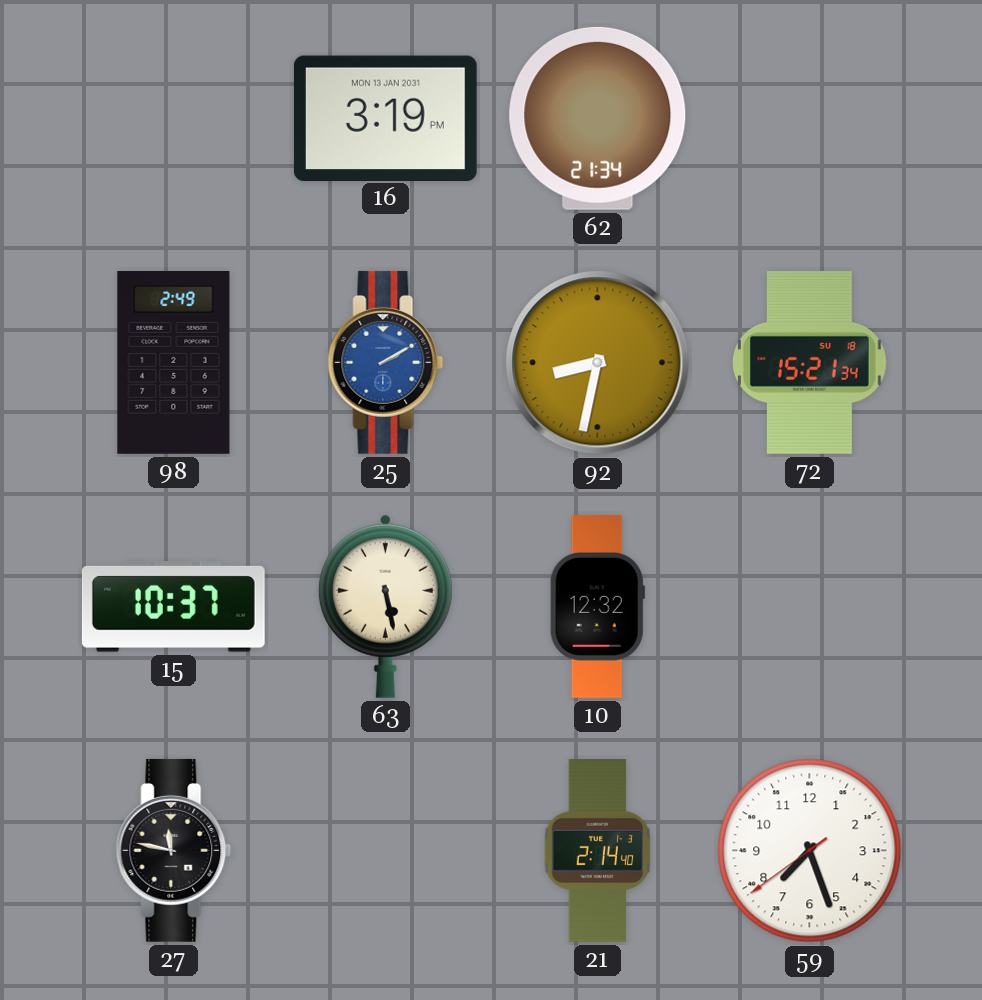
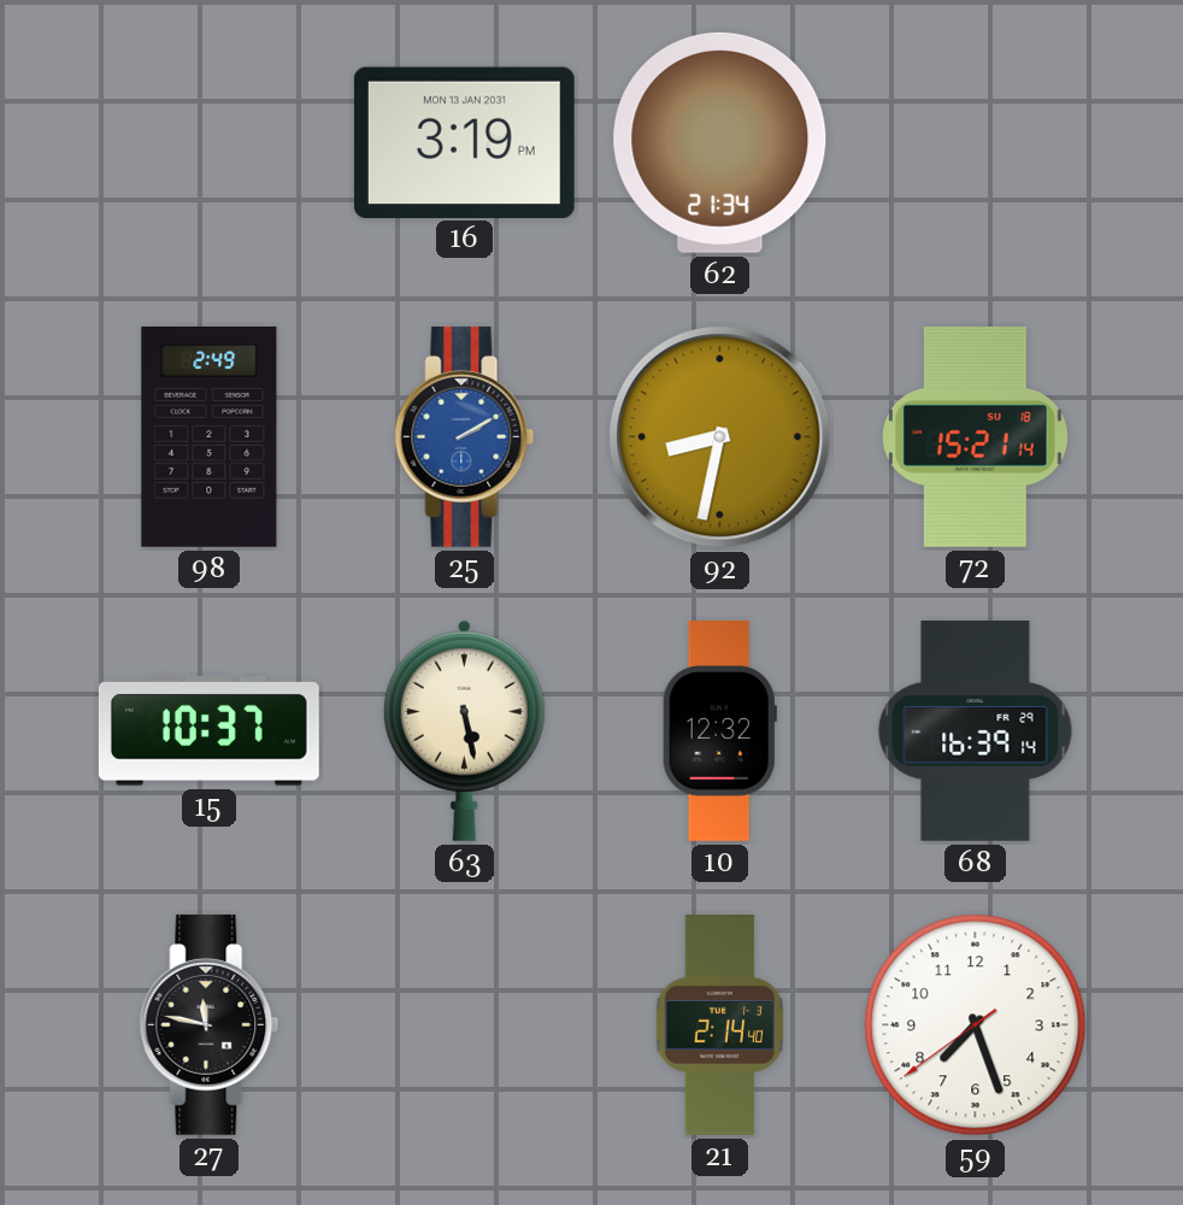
72: 15:21:34 -> 15:21:14
68: none -> 16:39
